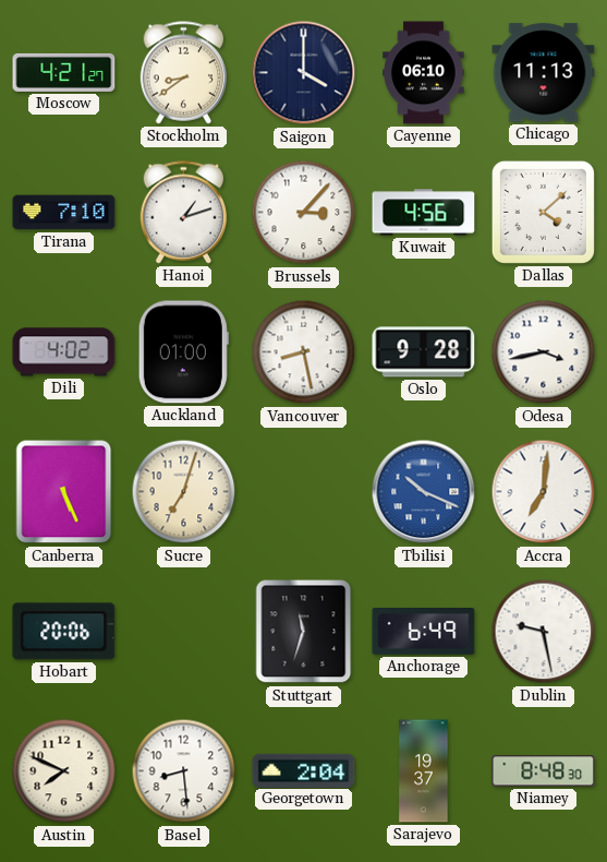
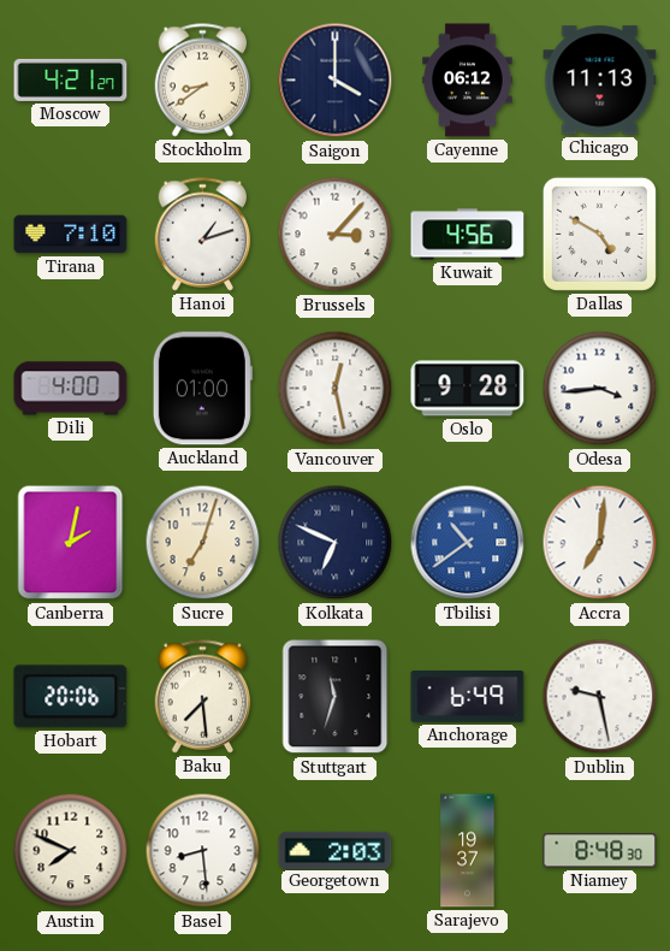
Cayenne: 06:10 -> 06:12
Dallas: 4:08 -> 4:50
Dili: 4:02 -> 4:00
Vancouver: 8:28 -> 12:28
Odesa: 3:43 -> 3:44
Canberra: 5:26 -> 2:02
Kolkata: none -> 6:49
Tbilisi: 10:19 -> 10:39
Baku: none -> 7:29
Georgetown: 2:04 -> 2:03
